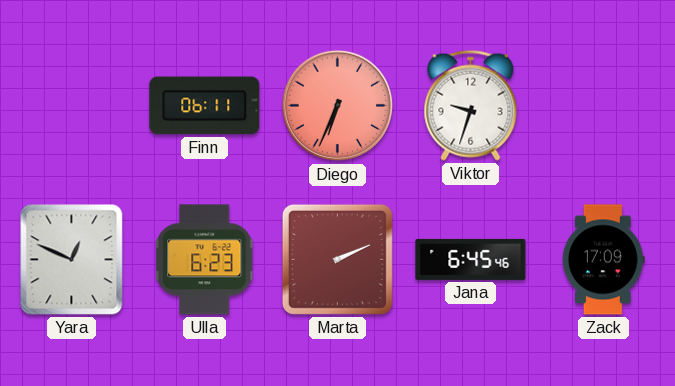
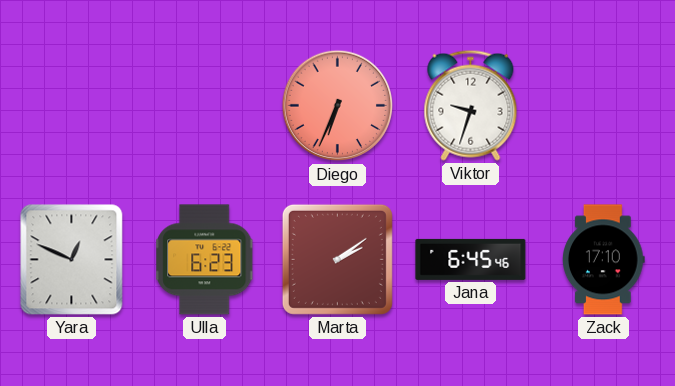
Finn: 06:11 -> none
Marta: 2:11 -> 2:09
Zack: 17:09 -> 17:10
